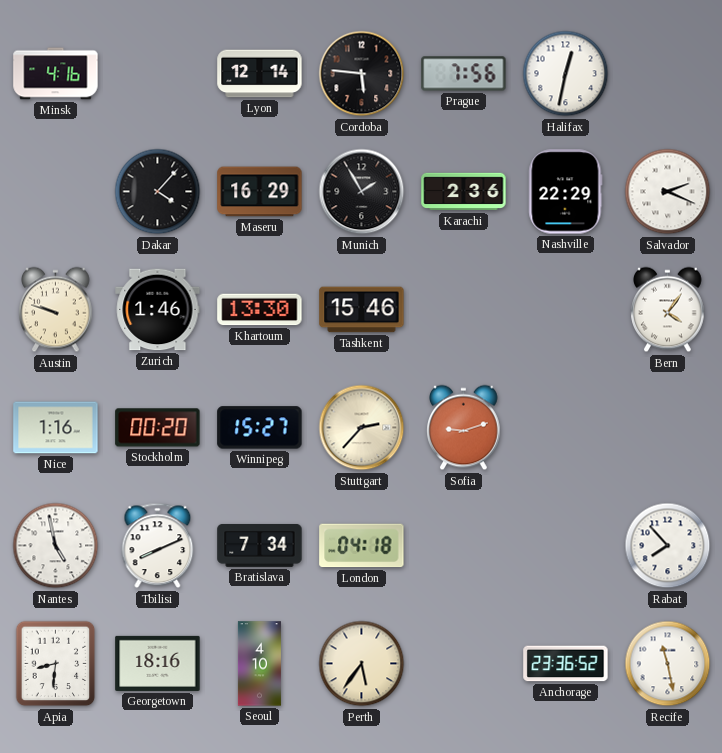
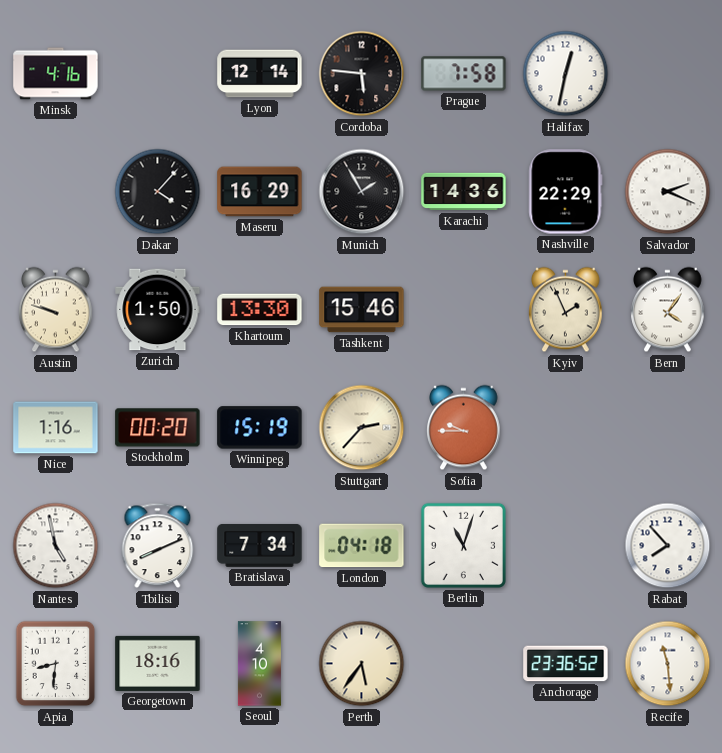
Prague: 7:56 -> 7:58
Karachi: 2:36 -> 14:36
Zurich: 1:46 -> 1:50
Kyiv: none -> 1:56
Winnipeg: 15:27 -> 15:19
Sofia: 9:12 -> 9:45
Berlin: none -> 11:03
Recife: 11:28 -> 11:29
